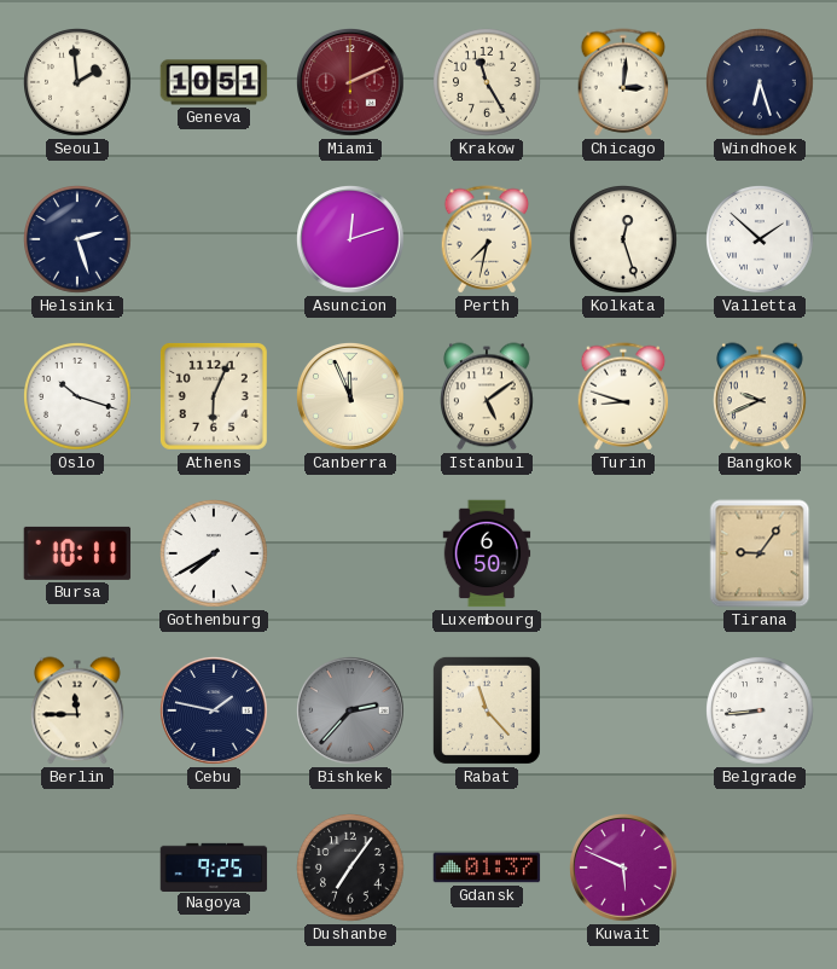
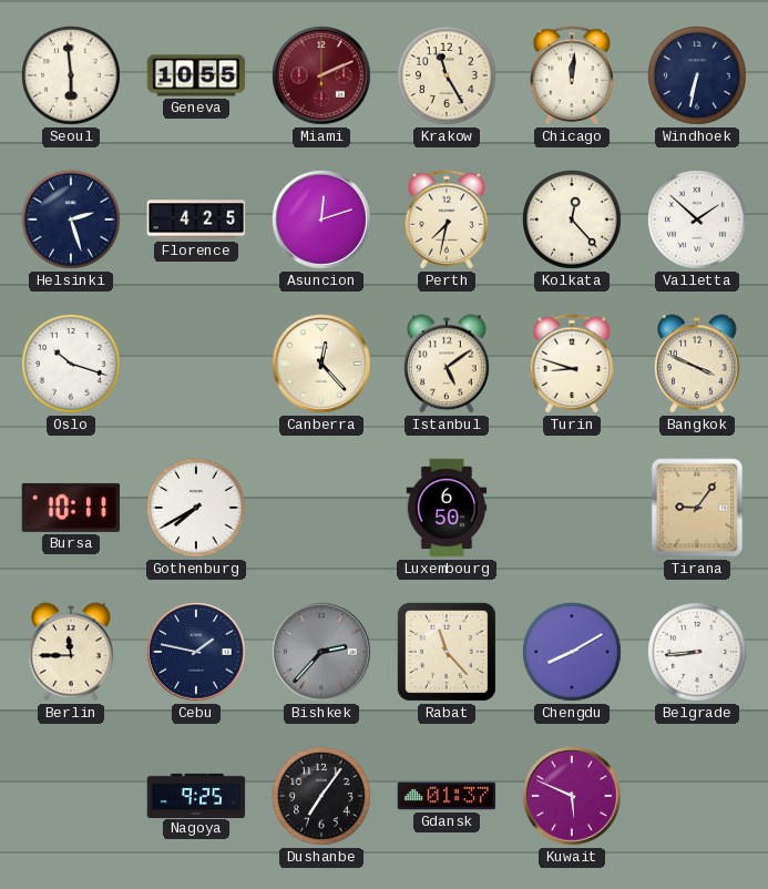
Seoul: 1:59 -> 5:59
Geneva: 10:51 -> 10:55
Chicago: 3:01 -> 12:01
Windhoek: 6:27 -> 6:32
Florence: none -> 4:25
Kolkata: 12:27 -> 12:23
Athens: 6:04 -> none
Canberra: 11:56 -> 12:23
Bangkok: 9:41 -> 3:49
Chengdu: none -> 8:10
